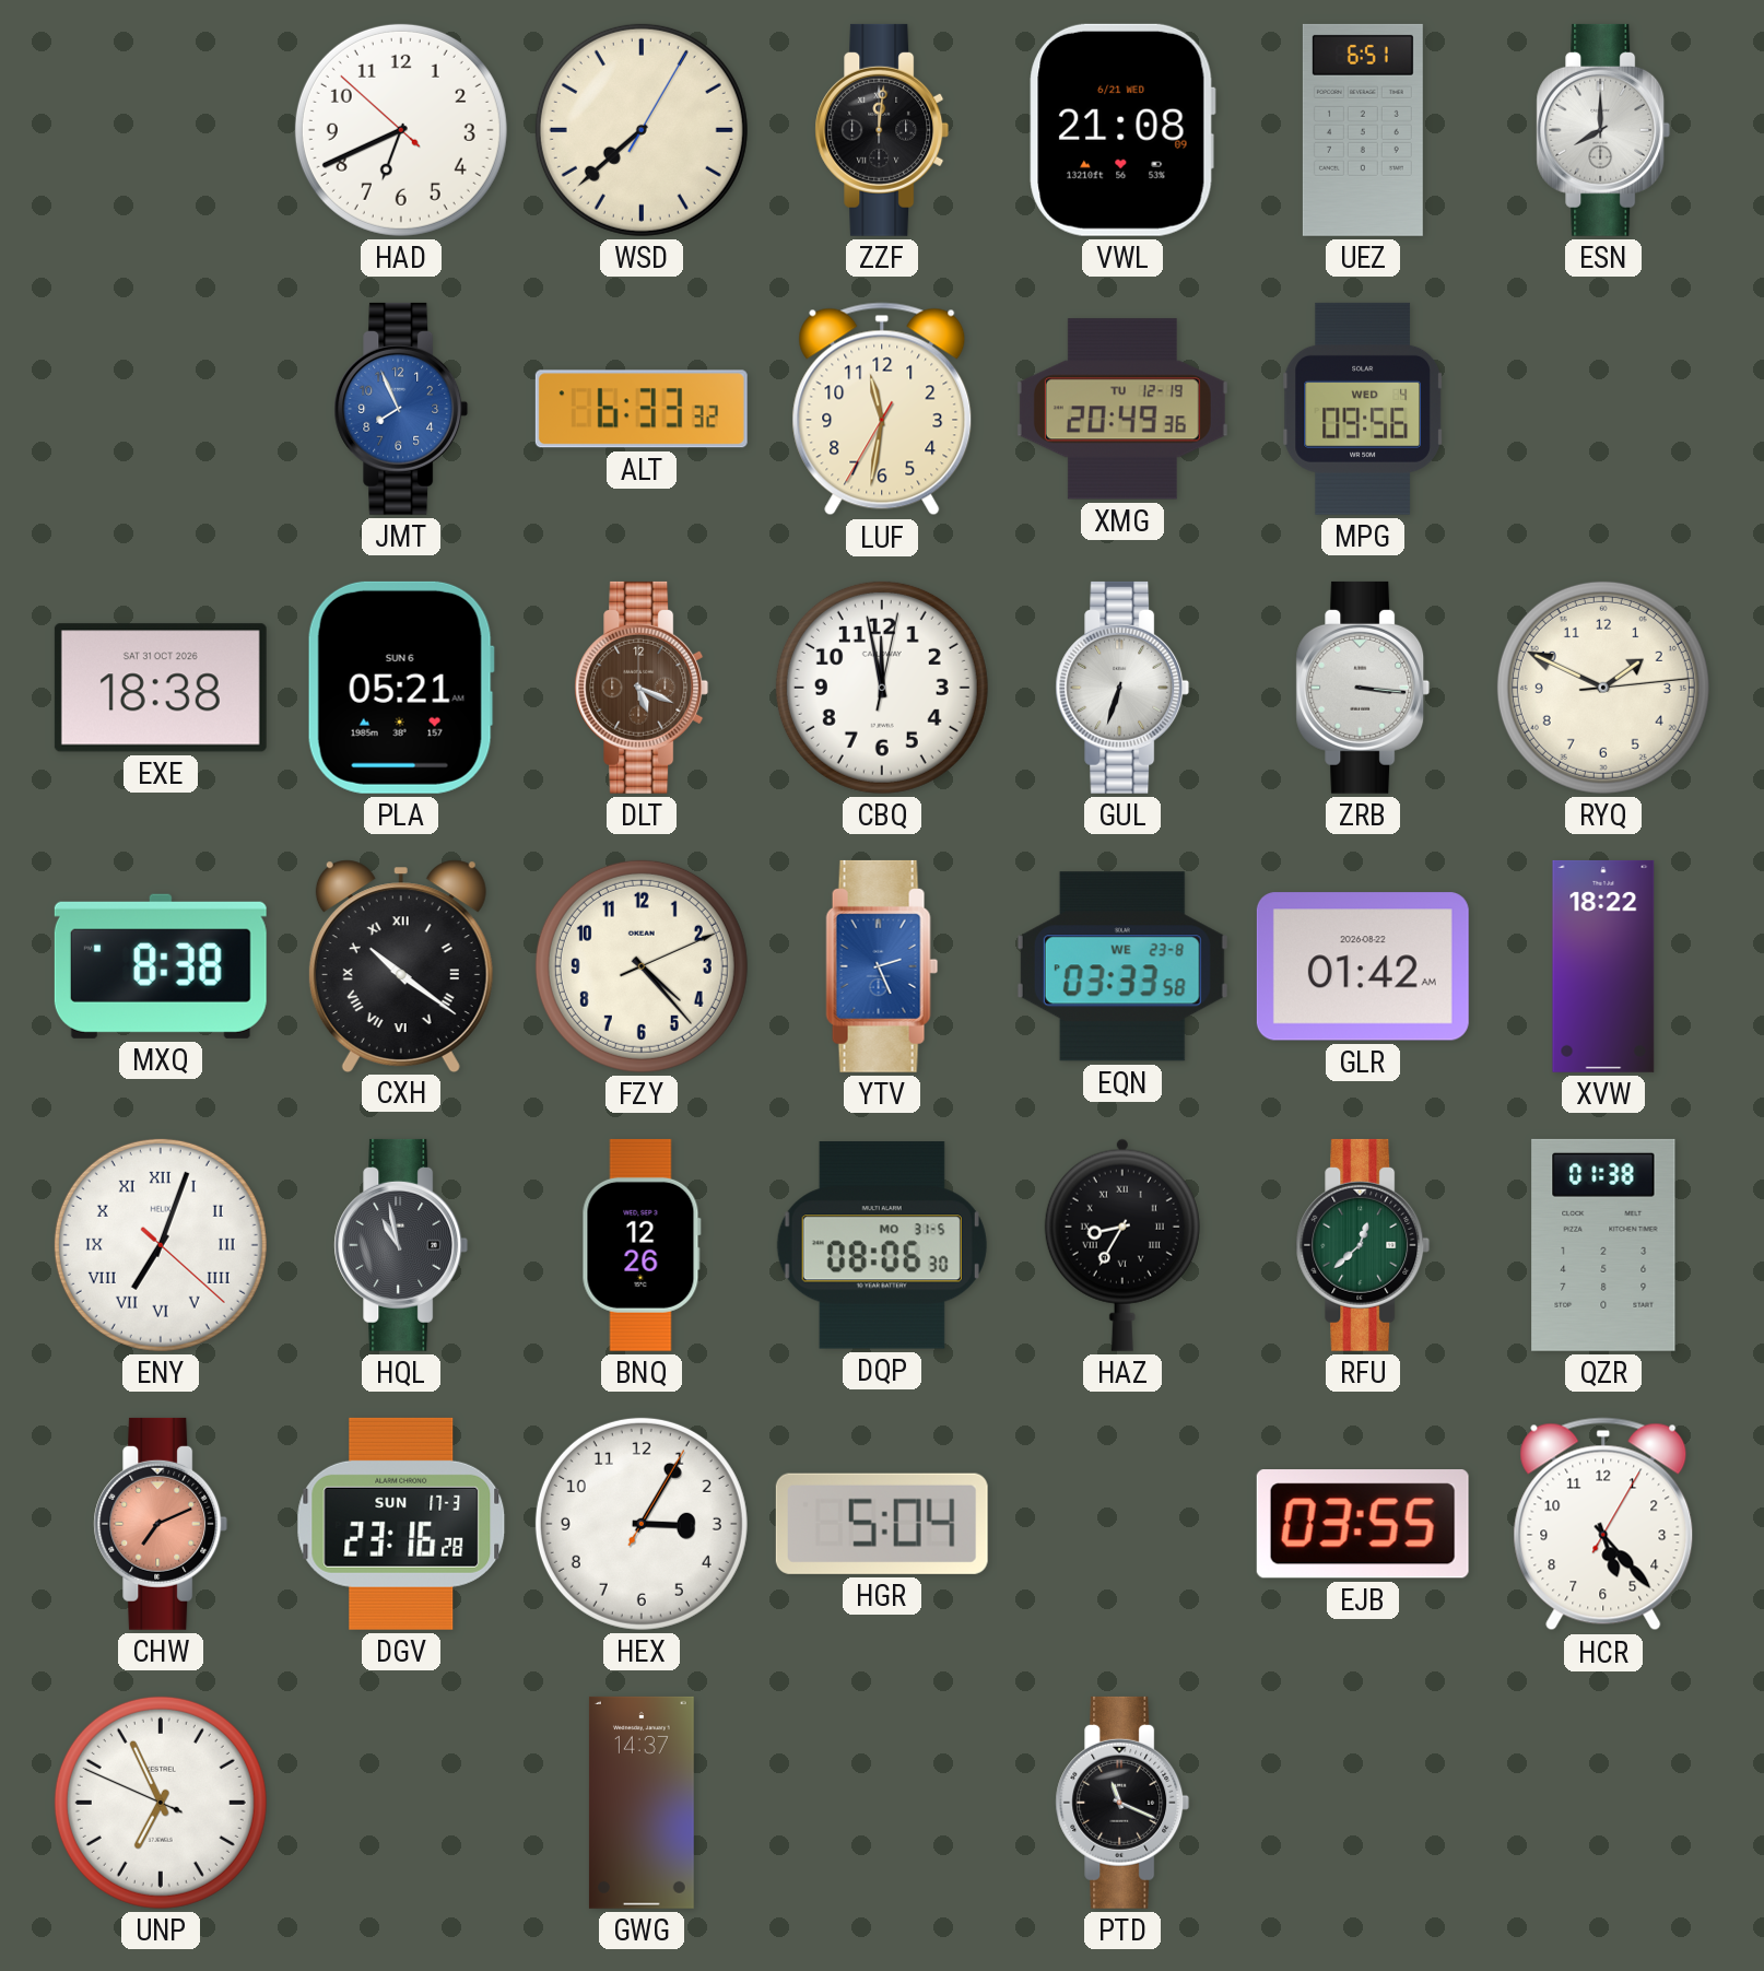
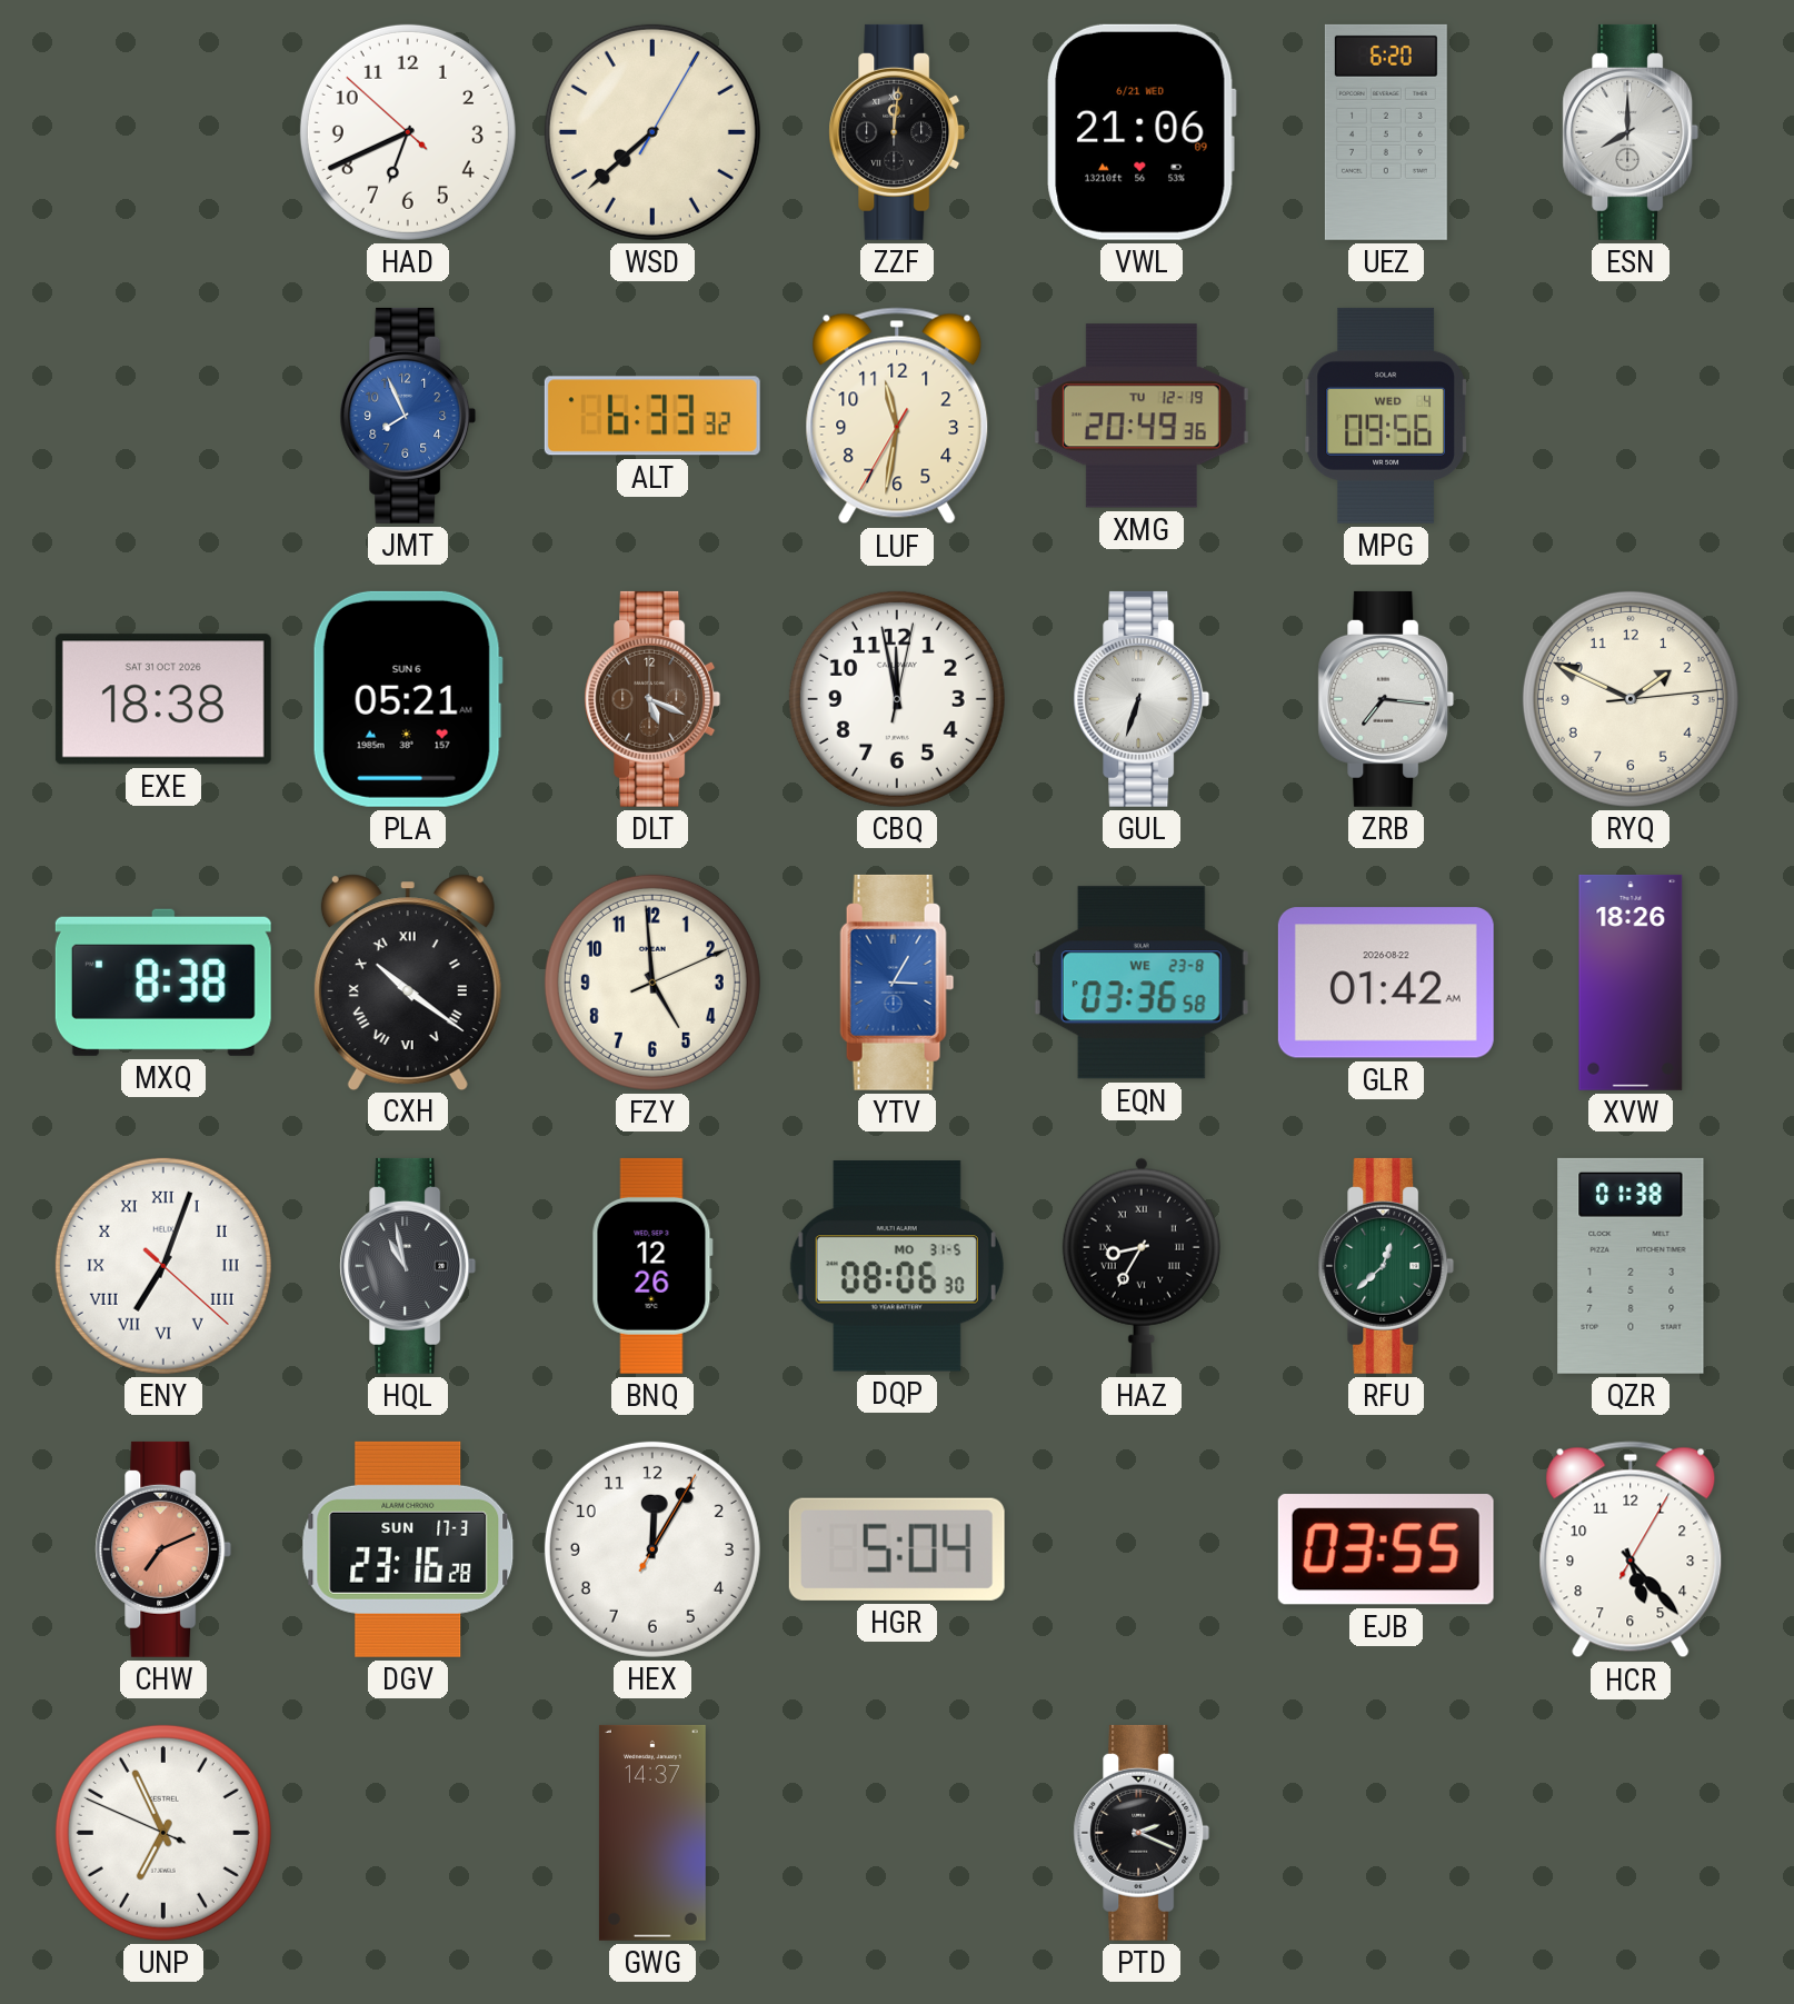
VWL: 21:08 -> 21:06
UEZ: 6:51 -> 6:20
ZRB: 3:16 -> 7:16
FZY: 4:23 -> 4:59
YTV: 2:26 -> 3:05
EQN: 03:33 -> 03:36
XVW: 18:22 -> 18:26
HEX: 3:05 -> 12:05
PTD: 11:19 -> 2:19
